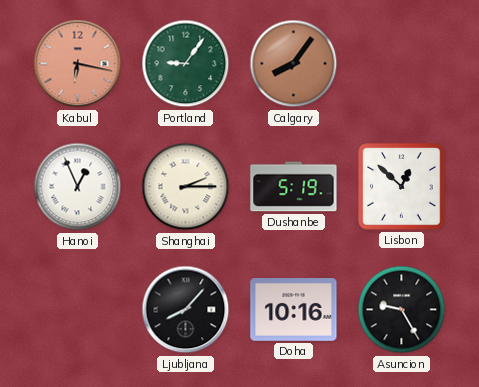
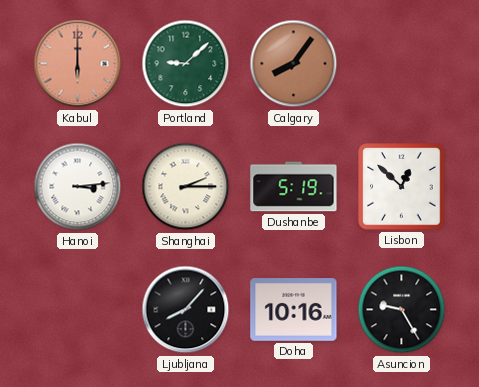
Kabul: 6:17 -> 6:00
Portland: 9:06 -> 9:08
Hanoi: 12:56 -> 3:14
